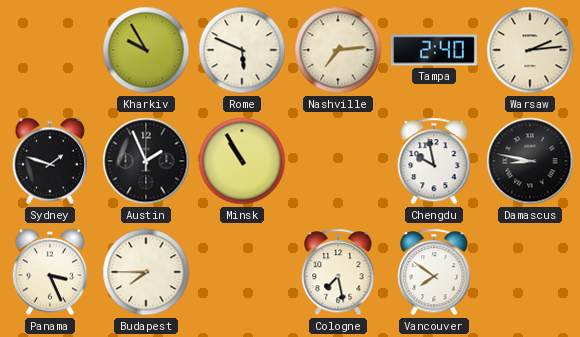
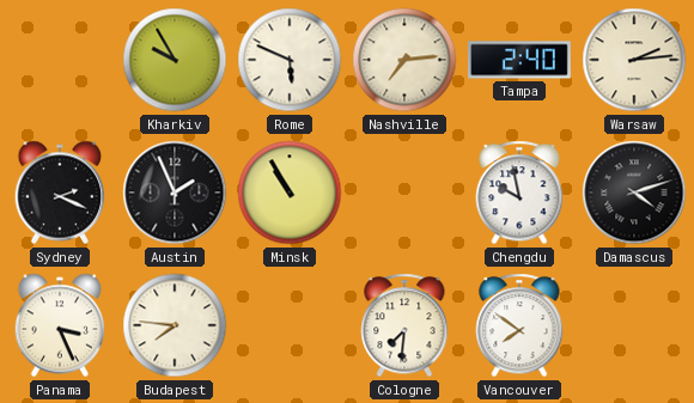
Sydney: 1:48 -> 2:19
Damascus: 8:47 -> 4:12
Budapest: 7:45 -> 7:46
Cologne: 7:28 -> 7:31
